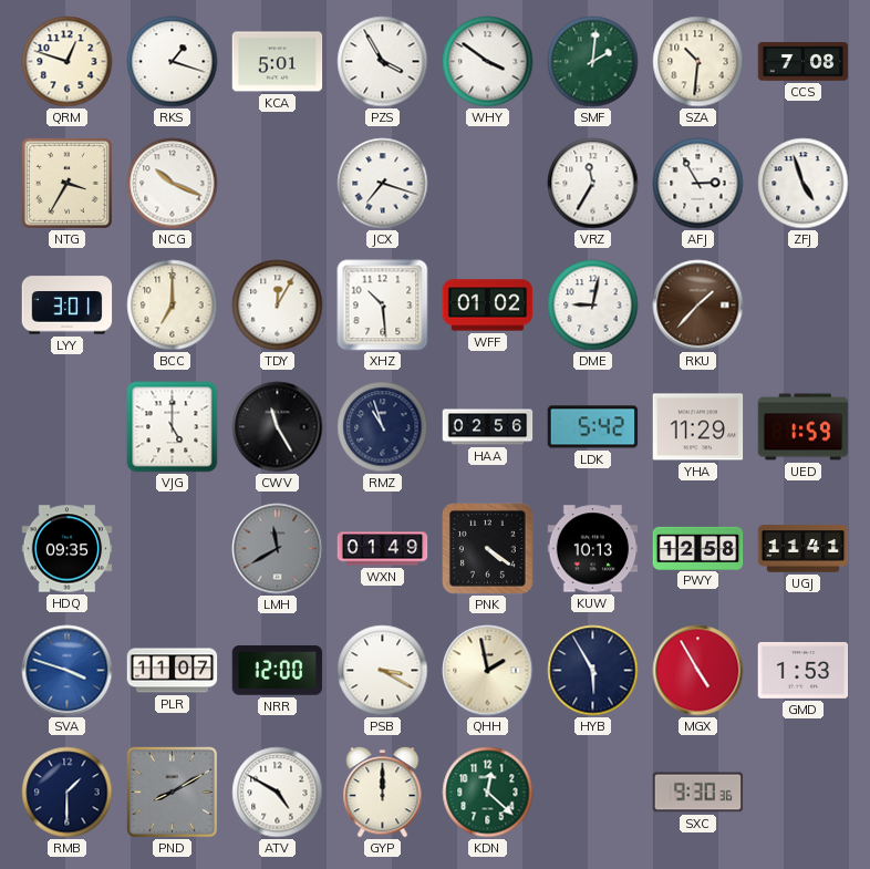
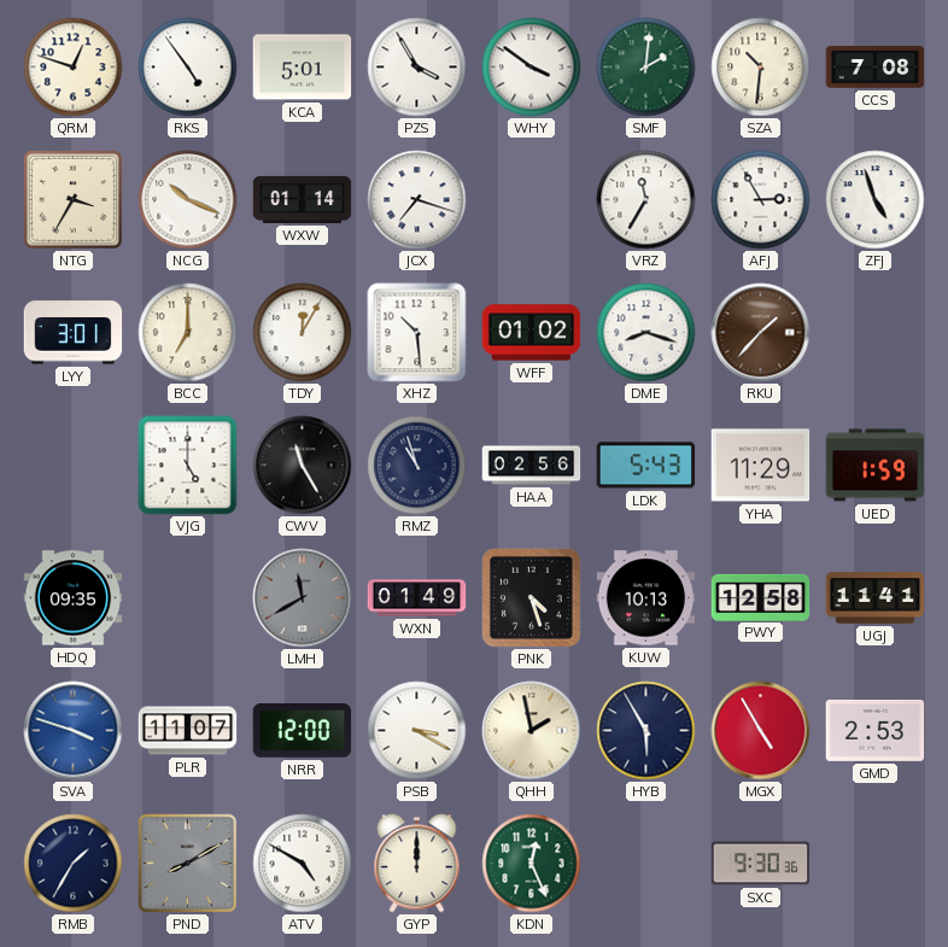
RKS: 1:18 -> 4:54
WXW: none -> 01:14
DME: 9:02 -> 8:18
LDK: 5:42 -> 5:43
PNK: 4:21 -> 4:27
GMD: 1:53 -> 2:53
RMB: 1:30 -> 1:35
KDN: 12:22 -> 12:26
